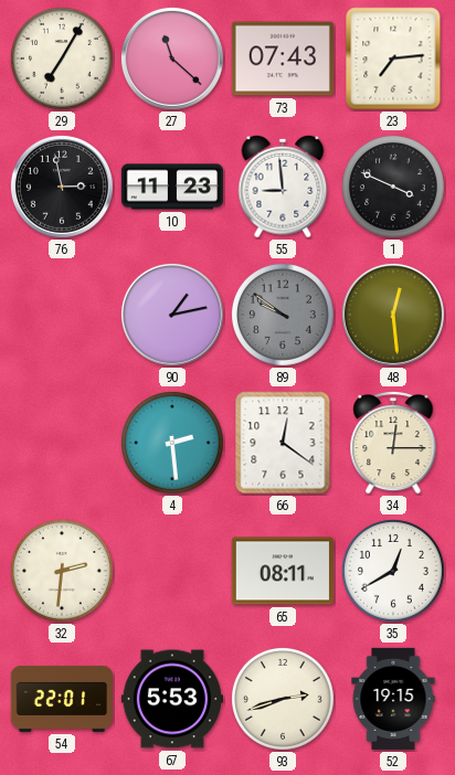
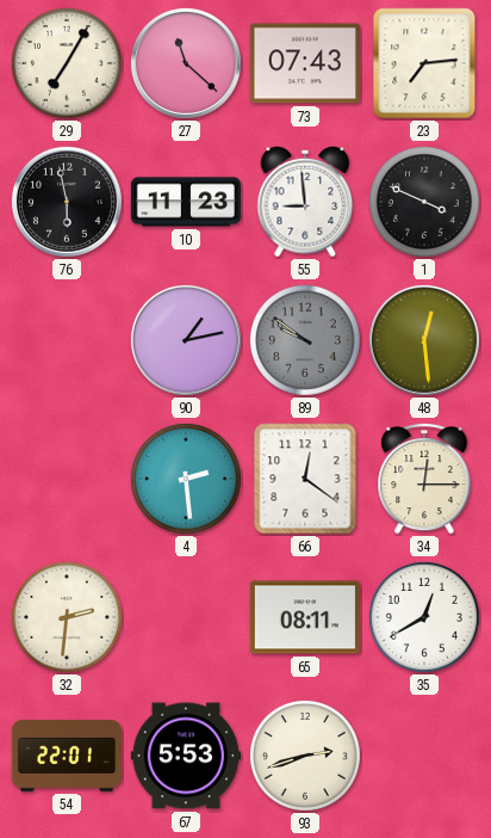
76: 2:58 -> 5:58
52: 19:15 -> none
